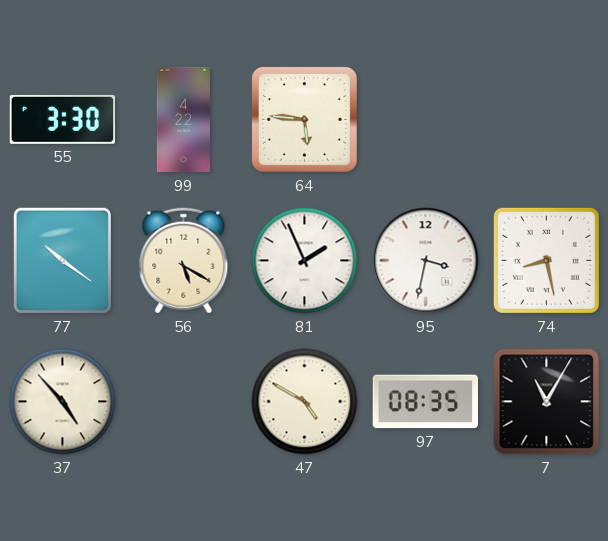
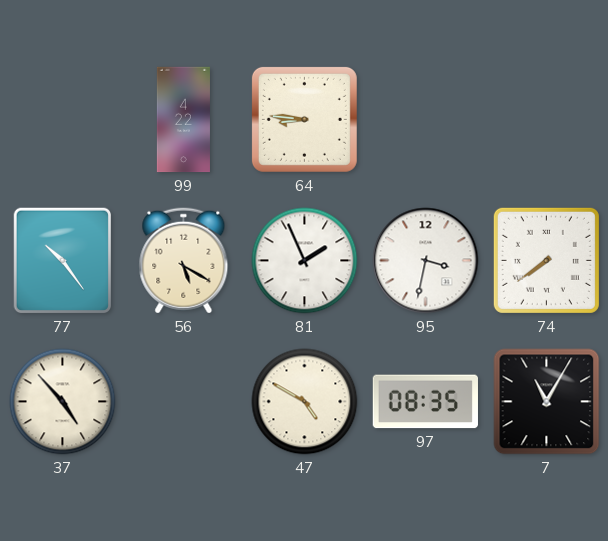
55: 3:30 -> none
64: 5:46 -> 8:46
77: 10:21 -> 10:24
74: 8:28 -> 7:39
